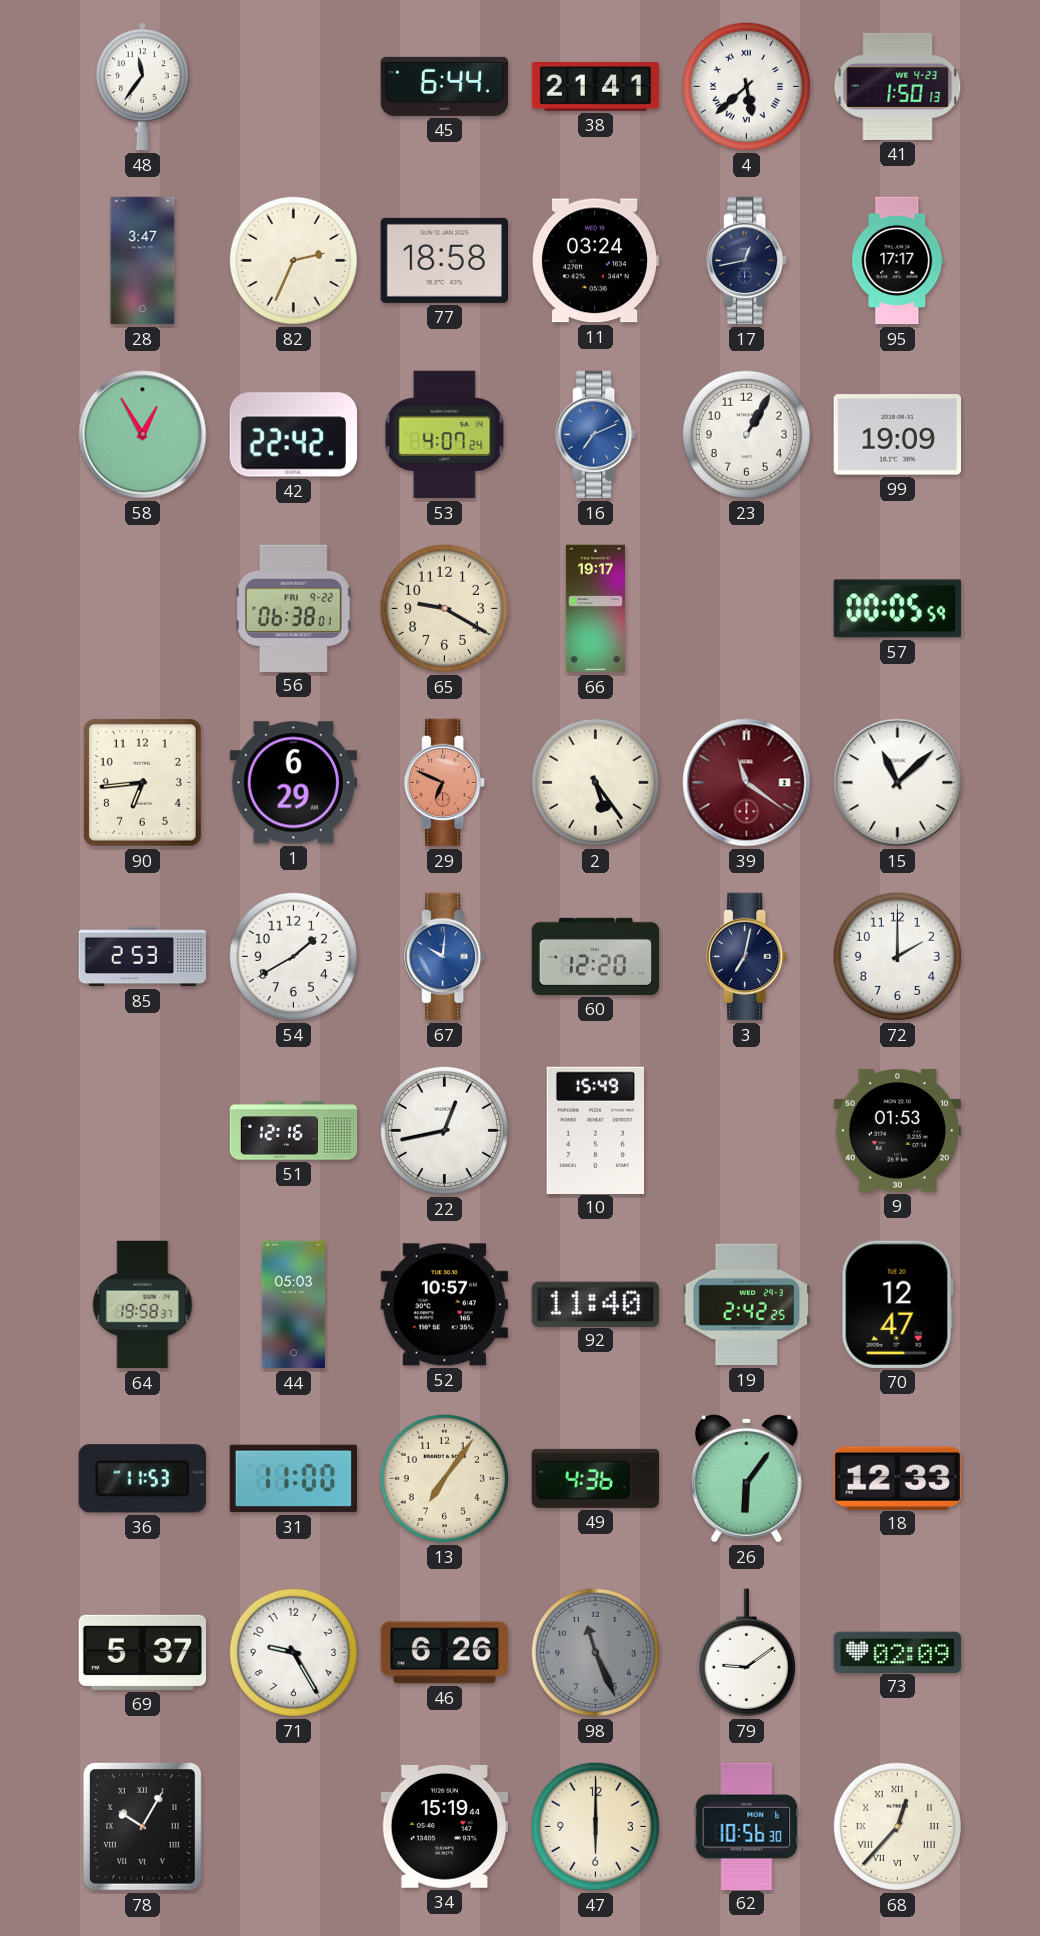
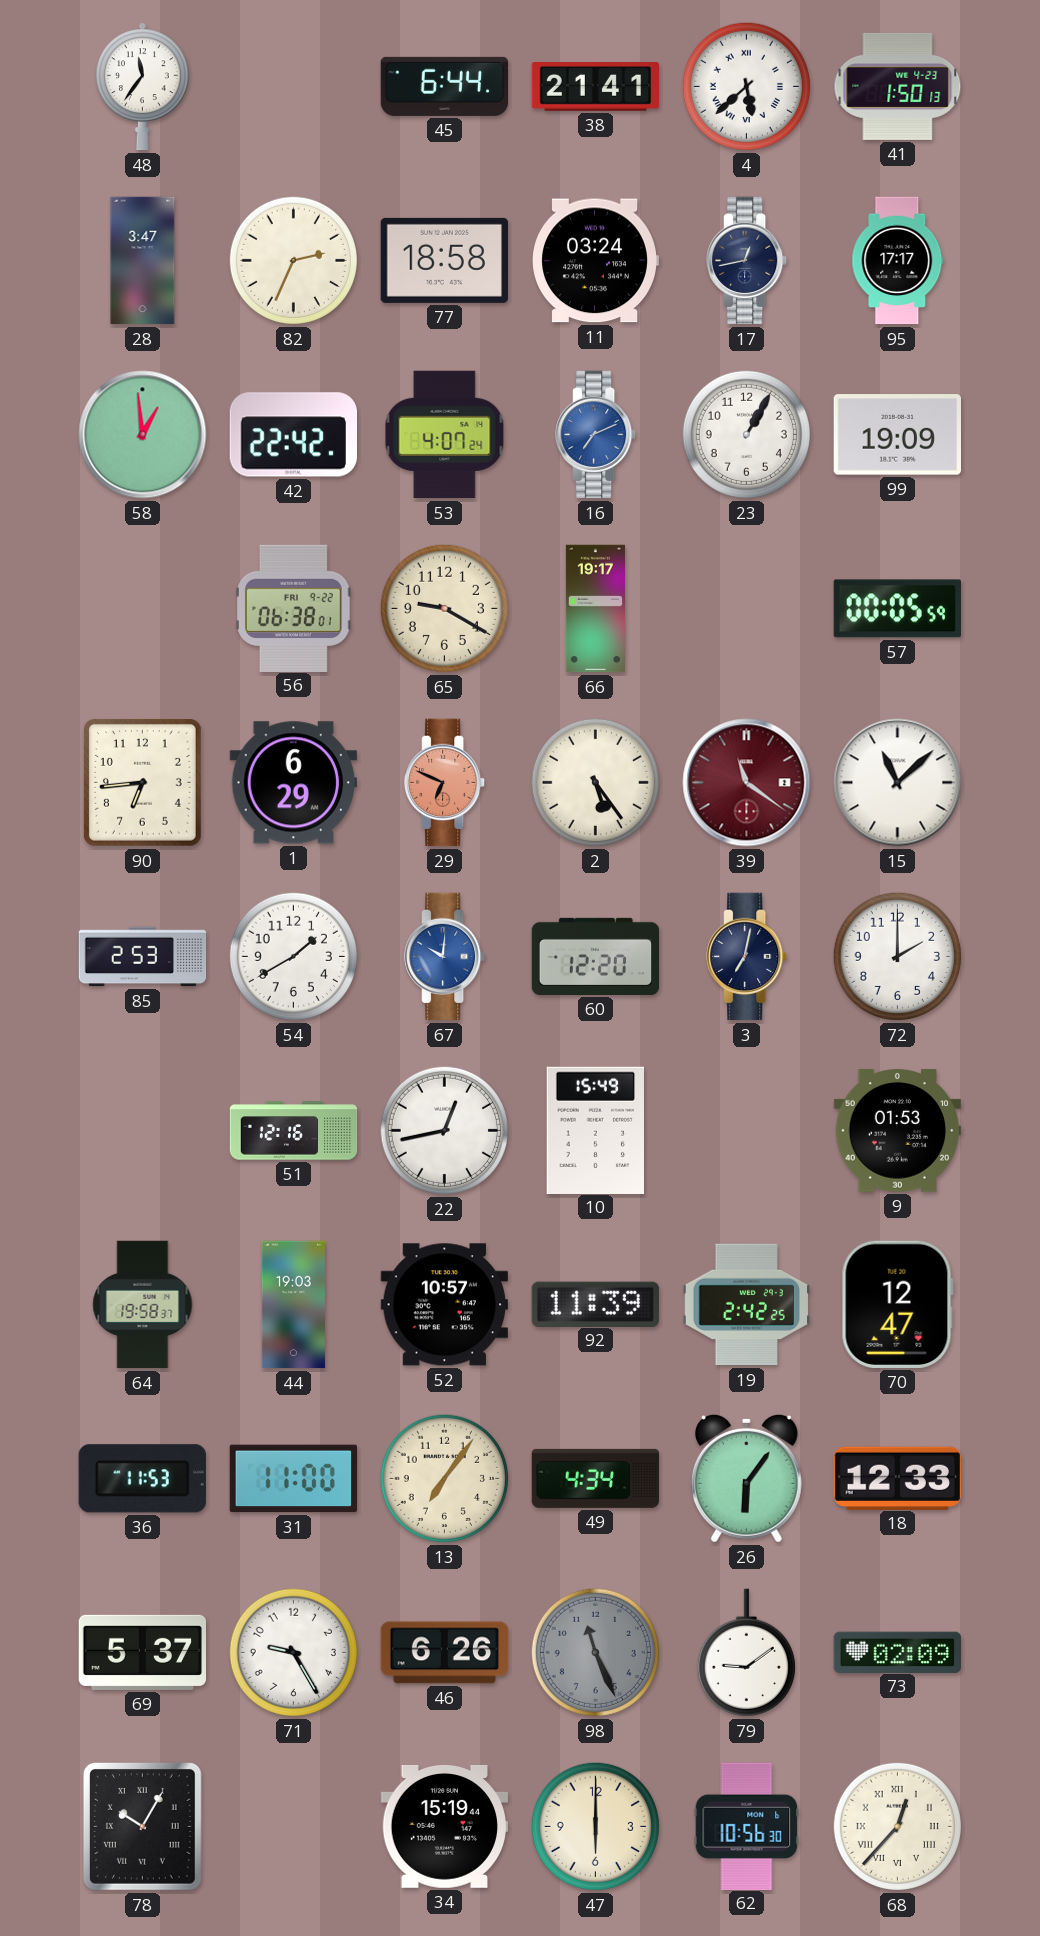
58: 12:55 -> 12:59
44: 05:03 -> 19:03
92: 11:40 -> 11:39
49: 4:36 -> 4:34
